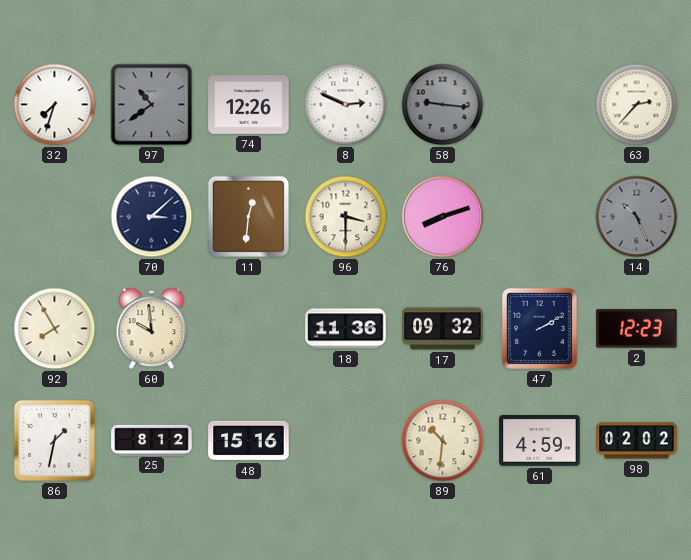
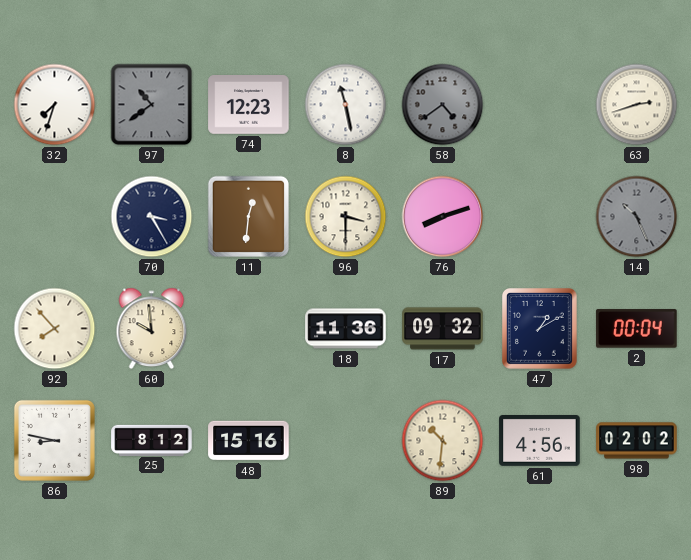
74: 12:26 -> 12:23
8: 2:49 -> 11:28
58: 9:16 -> 4:39
63: 2:37 -> 2:42
70: 3:08 -> 3:25
92: 7:55 -> 7:53
47: 2:10 -> 1:10
2: 12:23 -> 00:04
86: 1:32 -> 8:47
61: 4:59 -> 4:56
